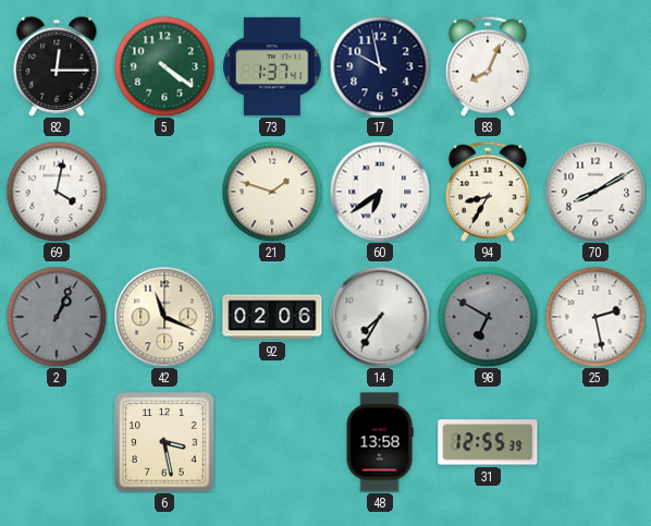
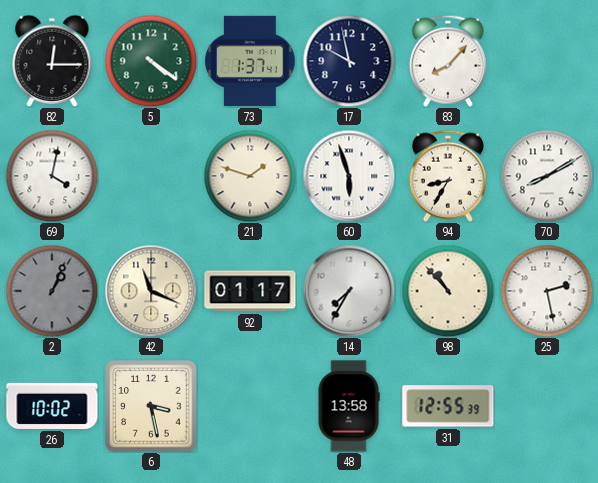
83: 8:04 -> 8:07
60: 6:39 -> 5:57
92: 02:06 -> 01:17
98: 6:50 -> 10:53
98 dial: grey -> cream
26: none -> 10:02
